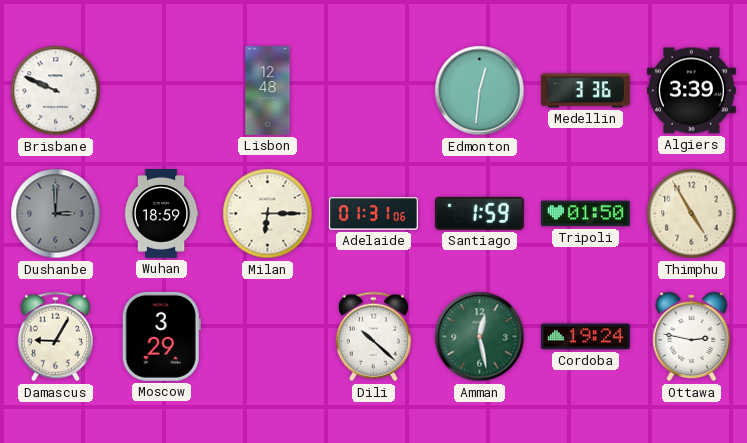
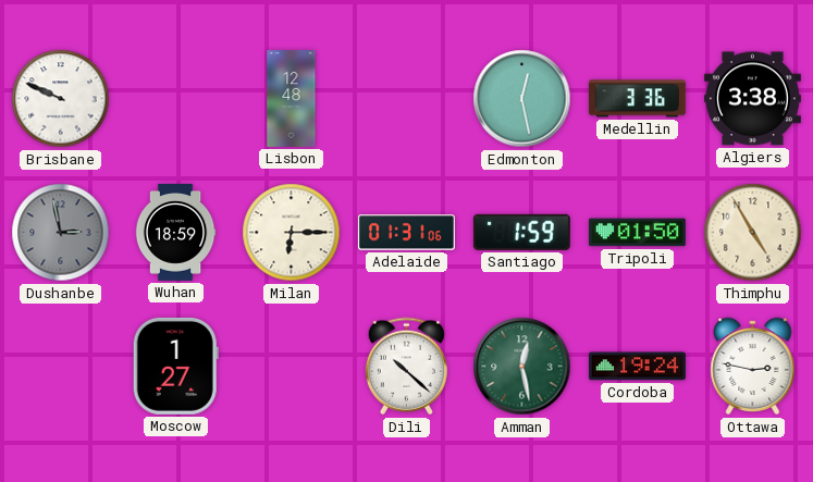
Edmonton: 12:31 -> 12:28
Algiers: 3:39 -> 3:38
Dushanbe: 3:00 -> 2:58
Damascus: 9:05 -> none
Moscow: 3:29 -> 1:27
